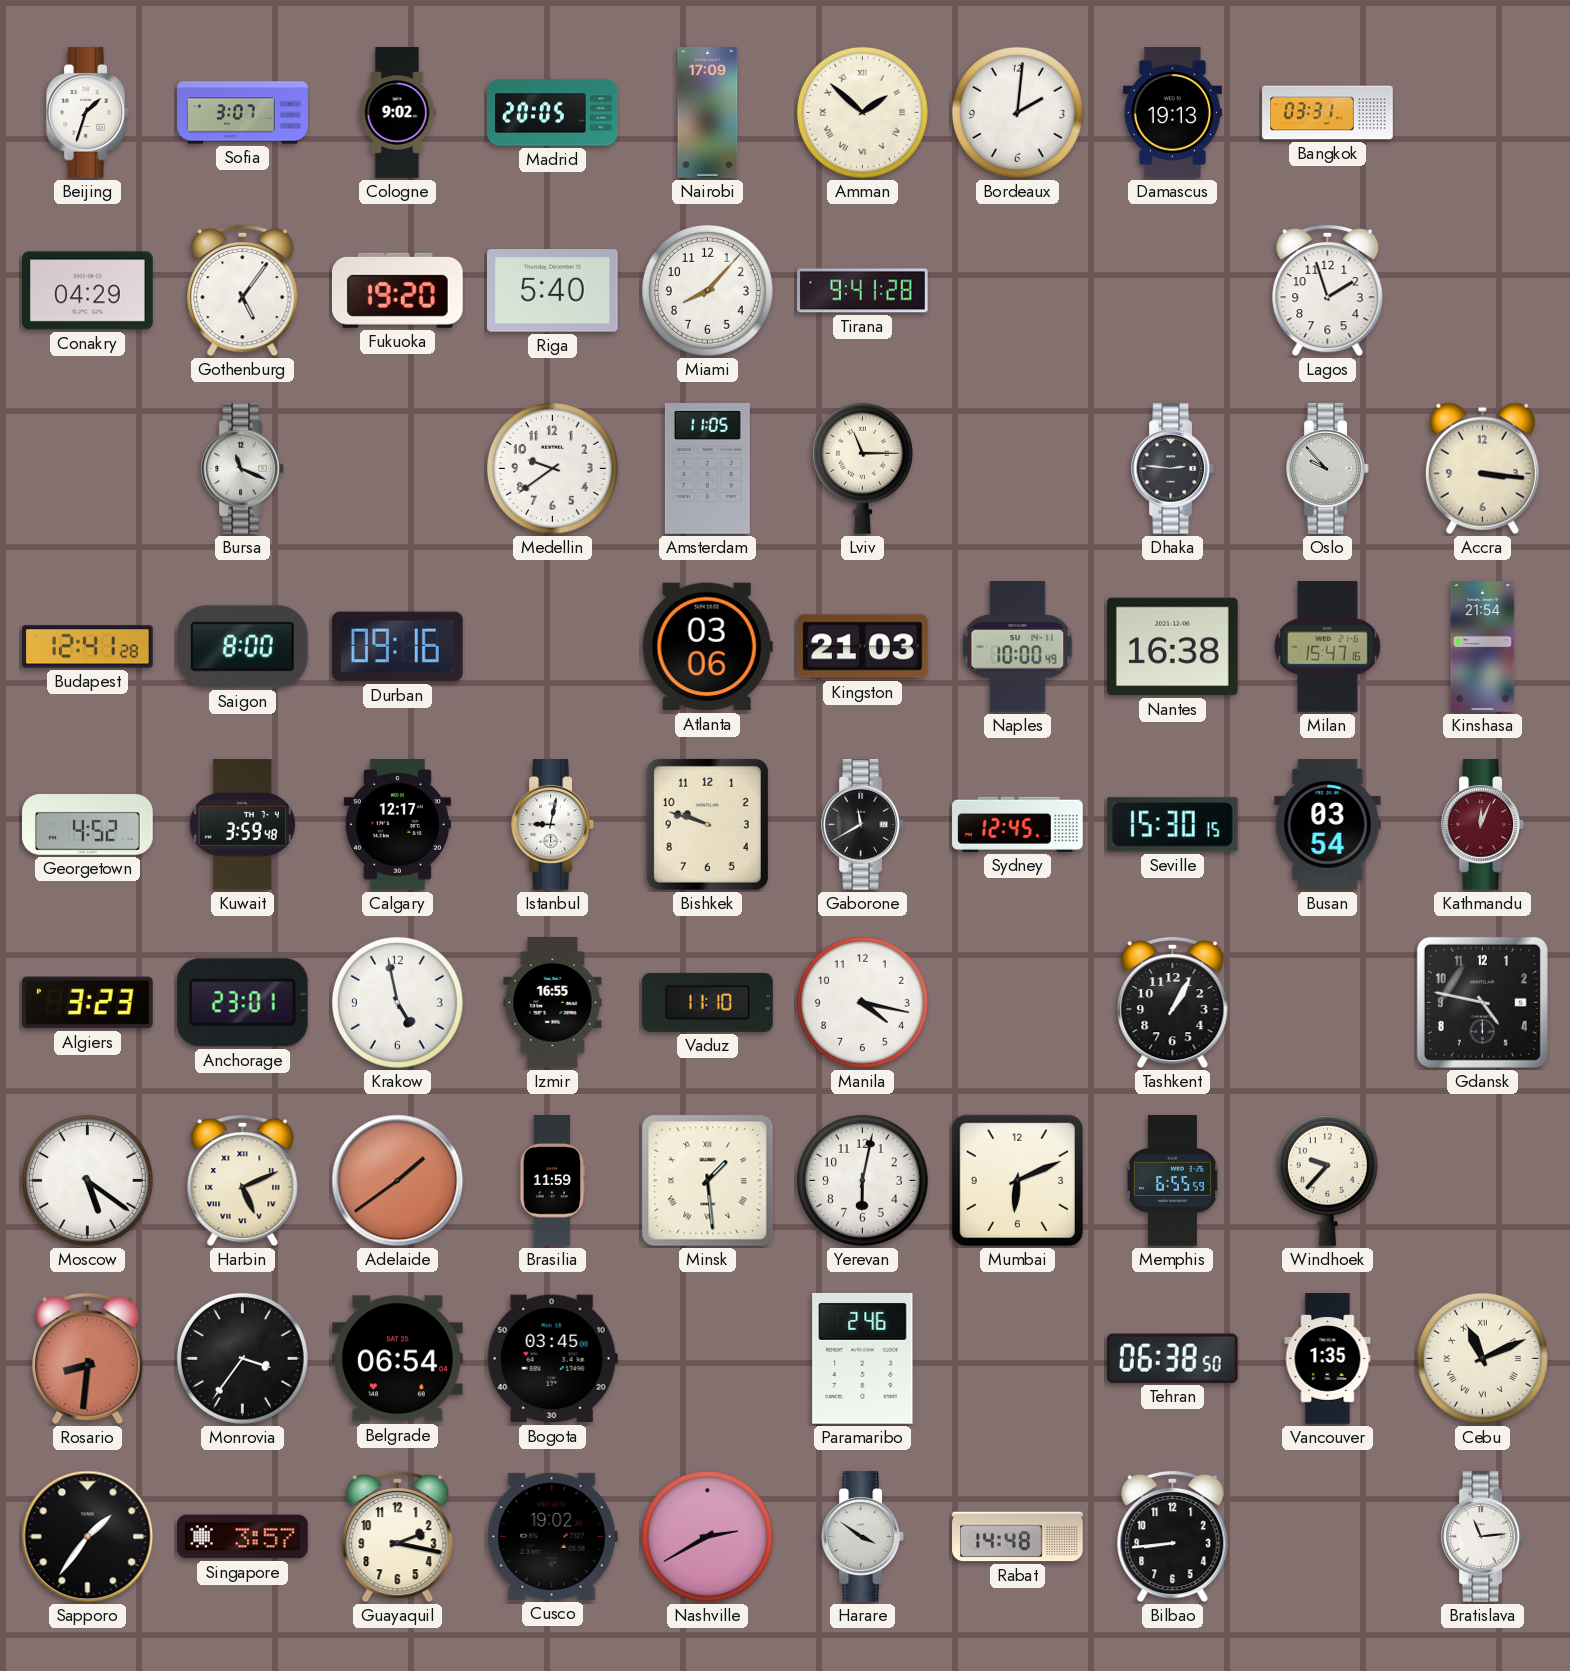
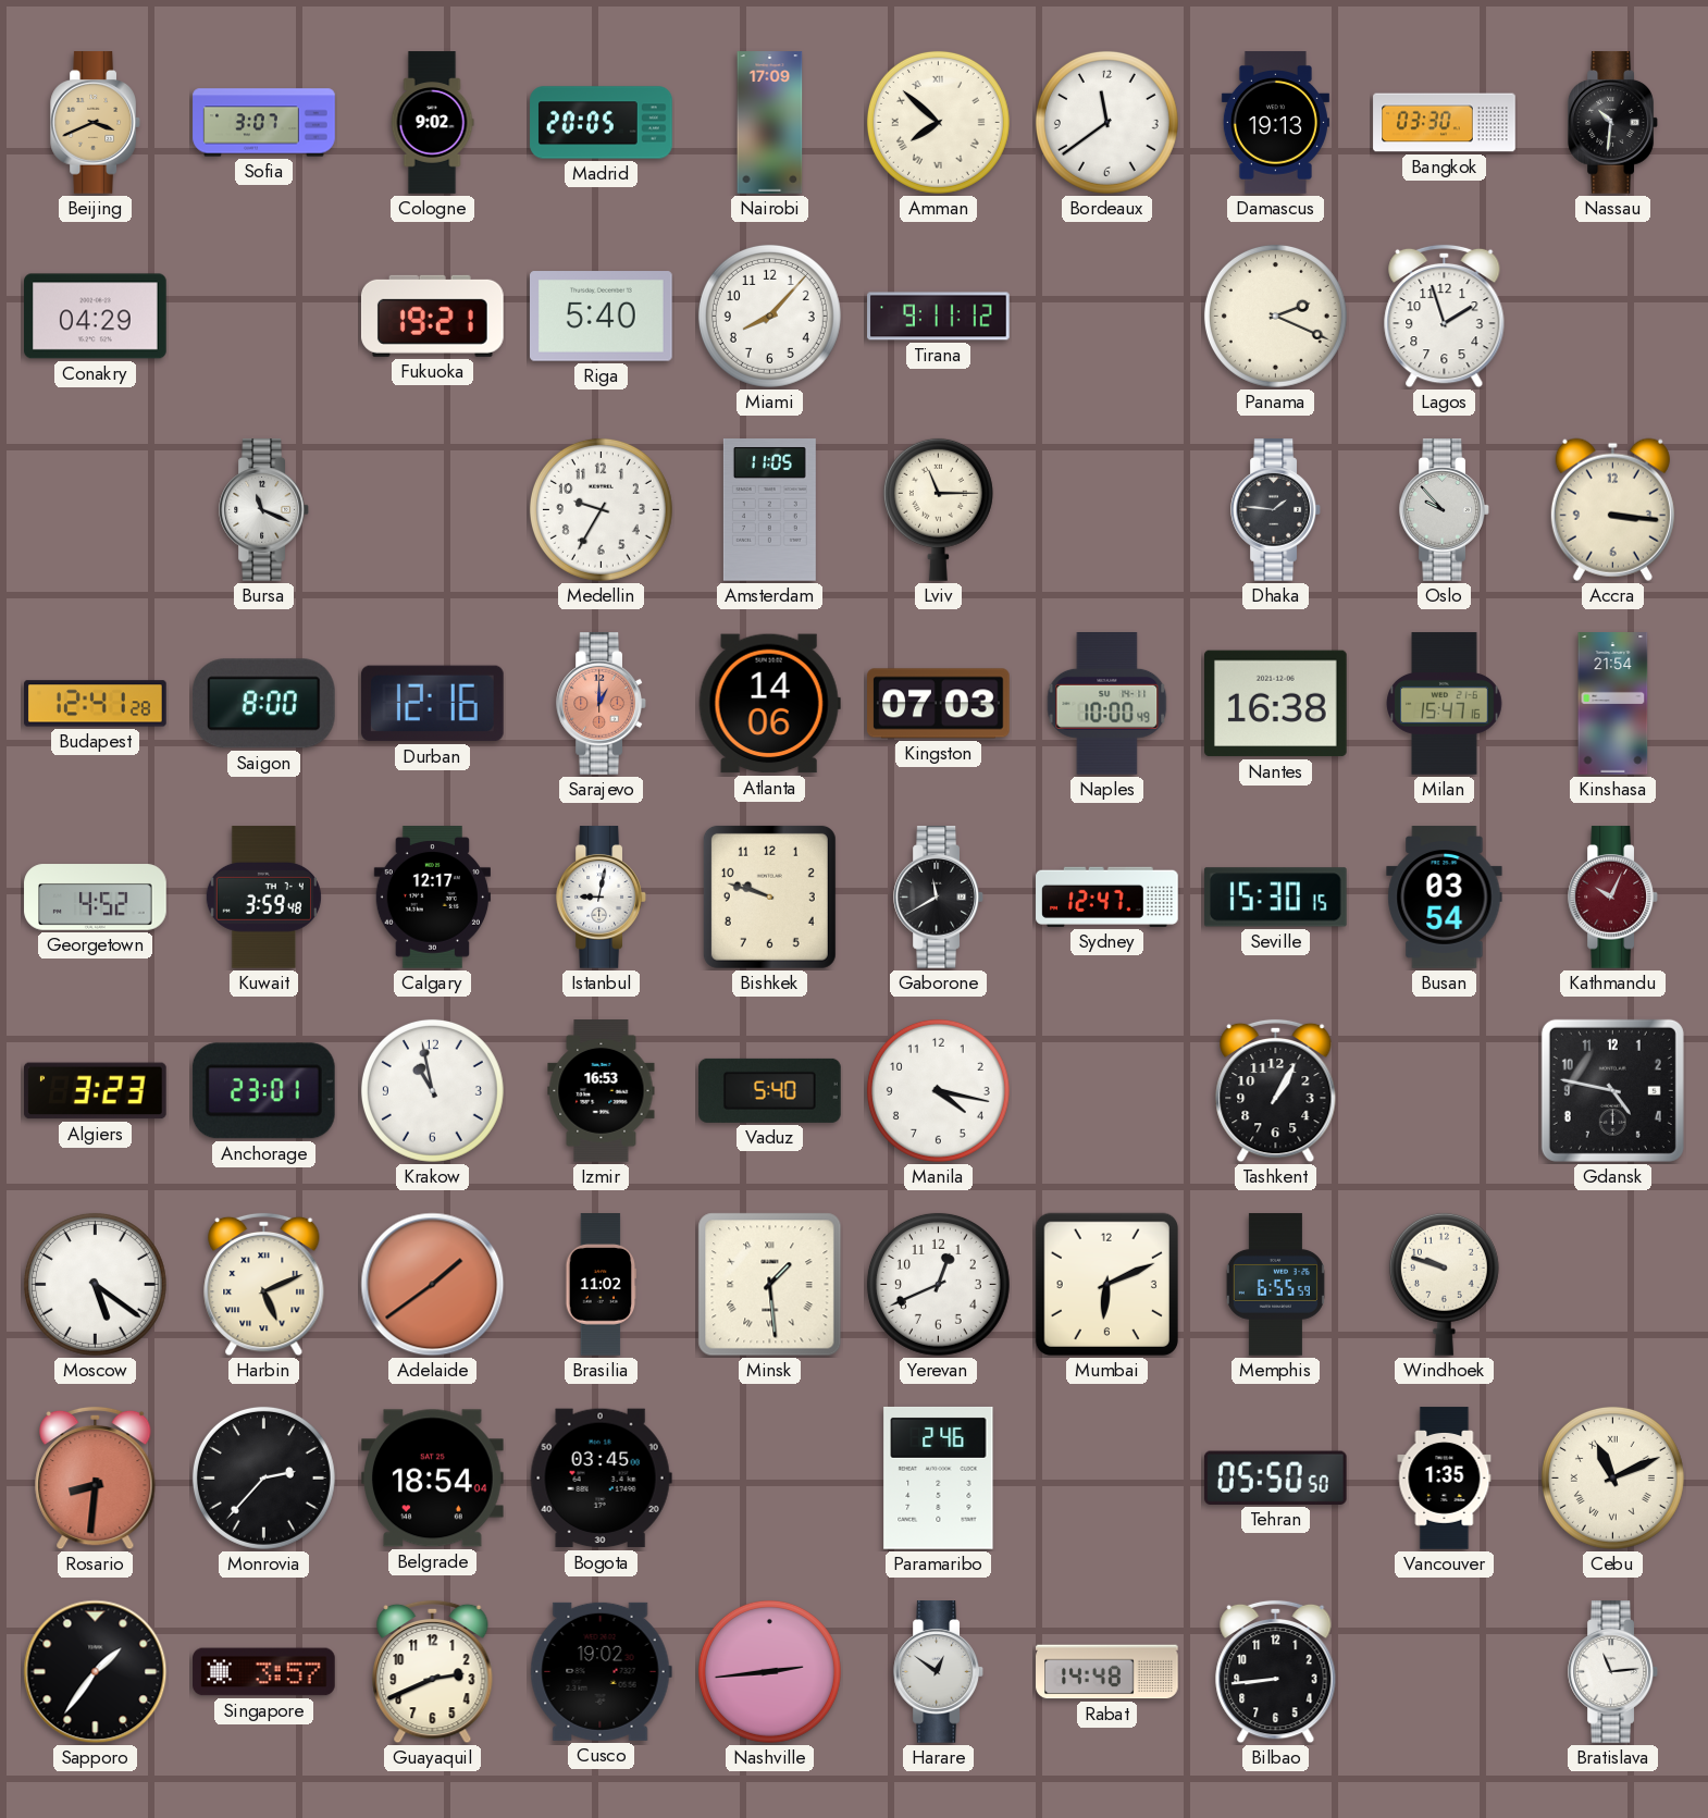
Beijing: 1:33 -> 3:41
Beijing dial: white -> champagne
Amman: 1:52 -> 7:52
Bordeaux: 2:01 -> 11:39
Bangkok: 03:31 -> 03:30
Nassau: none -> 10:31
Gothenburg: 5:06 -> none
Fukuoka: 19:20 -> 19:21
Tirana: 9:41 -> 9:11
Panama: none -> 2:19
Medellin: 9:39 -> 9:35
Dhaka: 2:46 -> 1:46
Durban: 09:16 -> 12:16
Sarajevo: none -> 1:00
Atlanta: 03:06 -> 14:06
Kingston: 21:03 -> 07:03
Sydney: 12:45 -> 12:47
Kathmandu: 12:04 -> 10:04
Krakow: 4:58 -> 10:58
Izmir: 16:55 -> 16:53
Vaduz: 11:10 -> 5:40
Brasilia: 11:59 -> 11:02
Yerevan: 6:02 -> 12:41
Windhoek: 9:37 -> 9:48
Monrovia: 3:36 -> 2:37
Belgrade: 06:54 -> 18:54
Tehran: 06:38 -> 05:50
Guayaquil: 2:17 -> 2:41
Nashville: 2:40 -> 2:44
Harare: 3:51 -> 12:51
